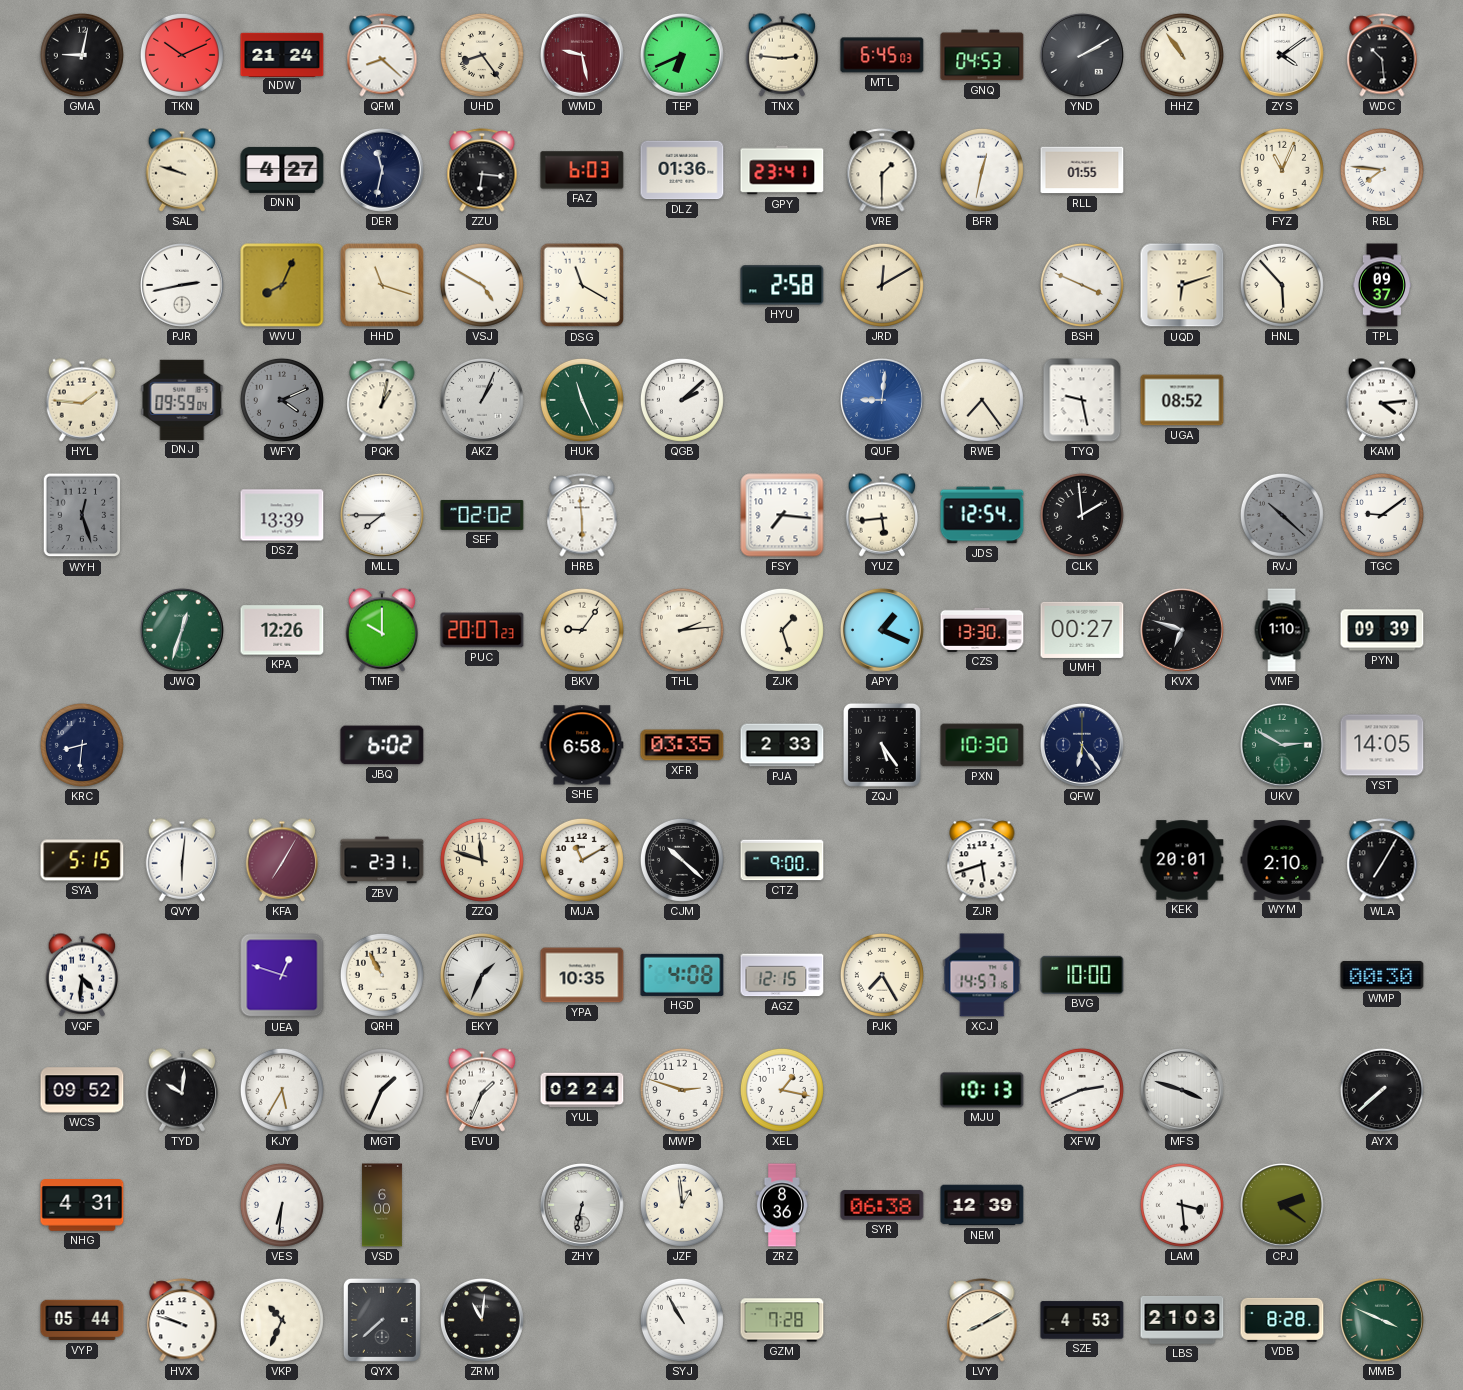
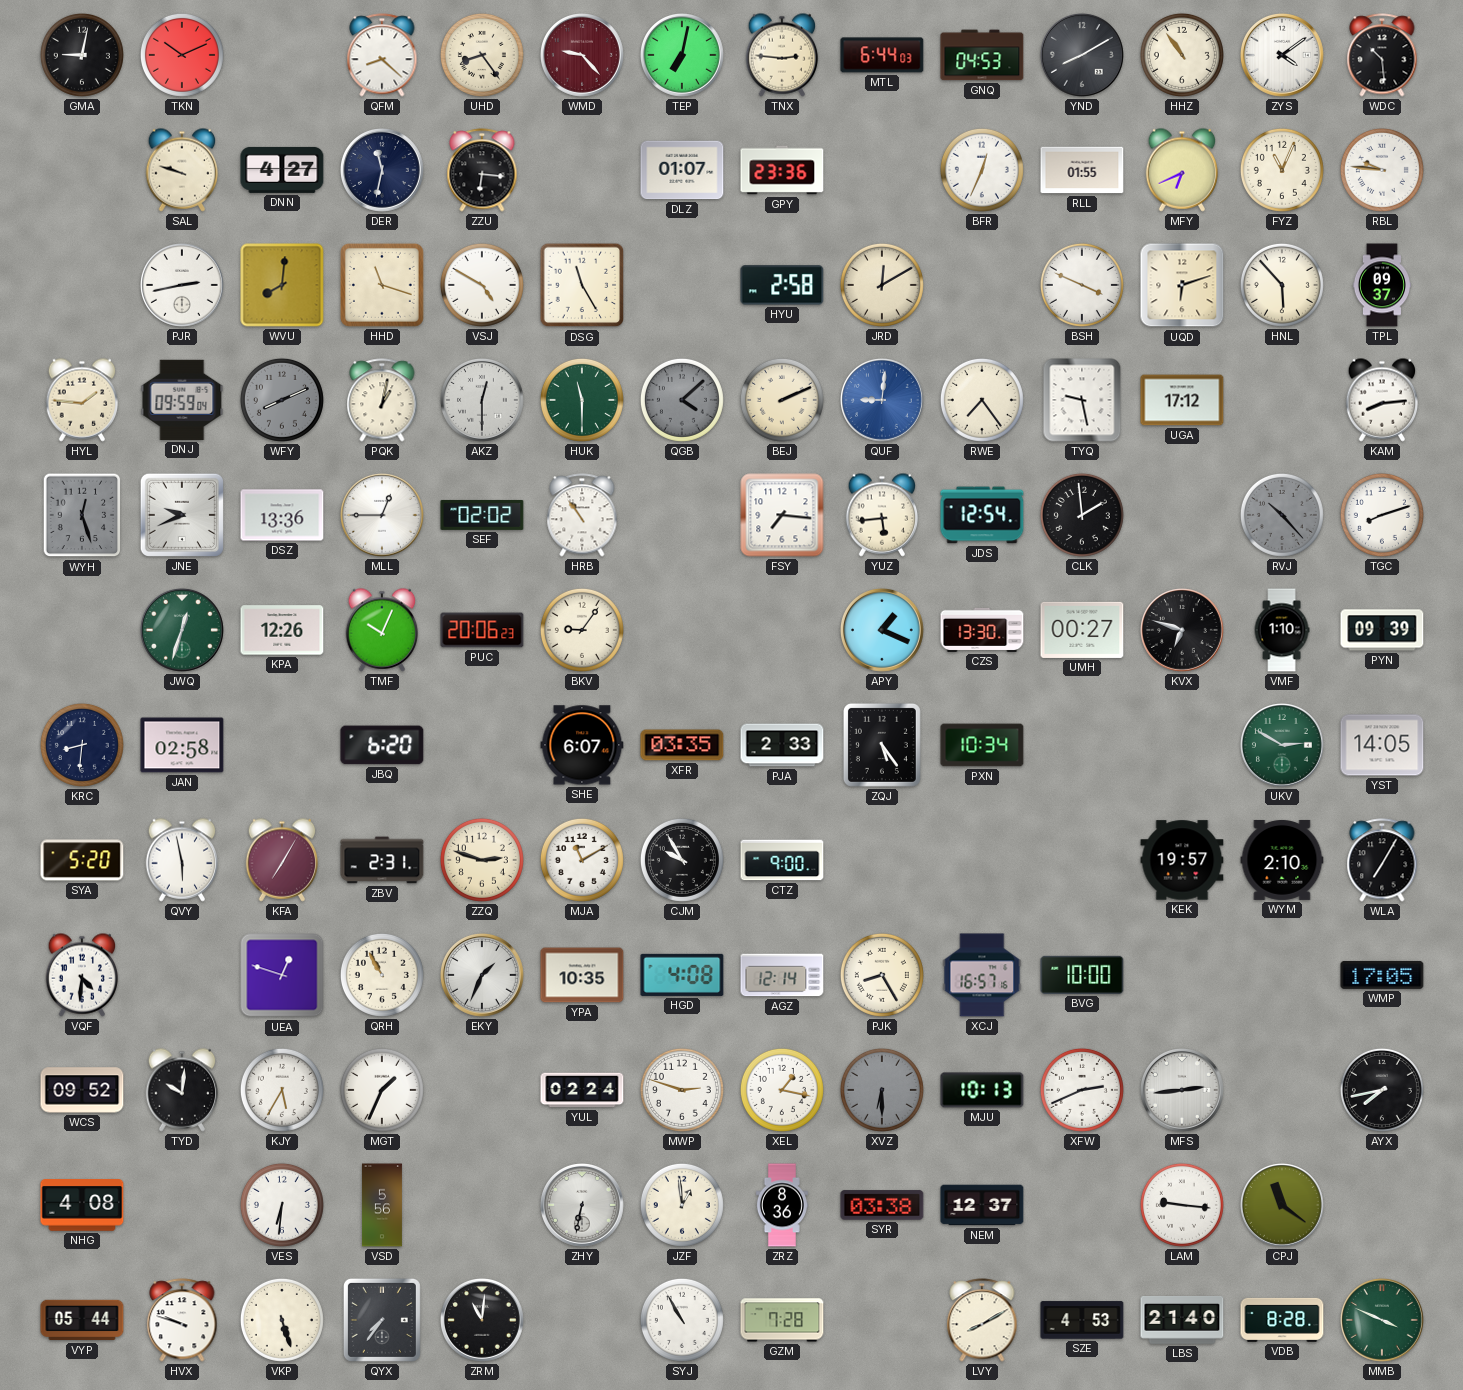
NDW: 21:24 -> none
WMD: 9:28 -> 9:23
TEP: 6:41 -> 7:02
MTL: 6:45 -> 6:44
YND: 2:10 -> 8:10
FAZ: 6:03 -> none
DLZ: 01:36 -> 01:07
GPY: 23:41 -> 23:36
VRE: 1:30 -> none
BFR: 12:32 -> 12:34
MFY: none -> 6:41
RBL: 7:46 -> 9:46
WVU: 8:04 -> 8:01
DSG: 11:20 -> 11:25
WFY: 4:11 -> 8:11
AKZ: 1:04 -> 12:30
HUK: 11:26 -> 11:30
QGB: 2:08 -> 4:08
QGB dial: white -> grey
BEJ: none -> 2:11
UGA: 08:52 -> 17:12
KAM: 4:14 -> 8:14
JNE: none -> 9:41
DSZ: 13:39 -> 13:36
MLL: 7:45 -> 12:45
HRB: 5:59 -> 10:54
RVJ: 10:22 -> 10:23
TGC: 9:09 -> 8:12
TMF: 10:00 -> 10:04
PUC: 20:07 -> 20:06
THL: 2:14 -> none
ZJK: 1:27 -> none
JAN: none -> 02:58
JBQ: 6:02 -> 6:20
SHE: 6:58 -> 6:07
PXN: 10:30 -> 10:34
QFW: 6:24 -> none
SYA: 5:15 -> 5:20
QVY: 6:01 -> 5:58
ZZQ: 11:48 -> 2:48
CJM: 10:22 -> 9:55
ZJR: 5:42 -> none
KEK: 20:01 -> 19:57
AGZ: 12:15 -> 12:14
PJK: 7:25 -> 8:25
XCJ: 14:57 -> 16:57
WMP: 00:30 -> 17:05
EVU: 1:34 -> none
XVZ: none -> 6:30
MFS: 3:48 -> 2:44
AYX: 7:38 -> 7:43
NHG: 4:31 -> 4:08
VSD: 6:00 -> 5:56
SYR: 06:38 -> 03:38
NEM: 12:39 -> 12:37
LAM: 3:29 -> 9:16
CPJ: 2:21 -> 11:21
VKP: 10:34 -> 5:27
QYX: 7:38 -> 7:36
LBS: 21:03 -> 21:40
